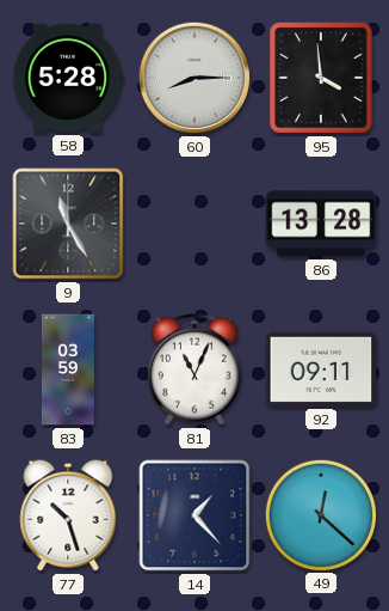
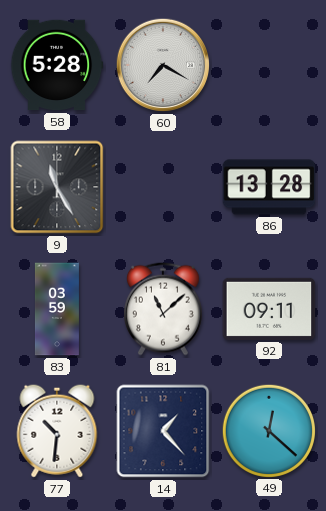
60: 8:15 -> 7:20
95: 3:59 -> none
81: 11:04 -> 11:08
77: 10:27 -> 10:31
